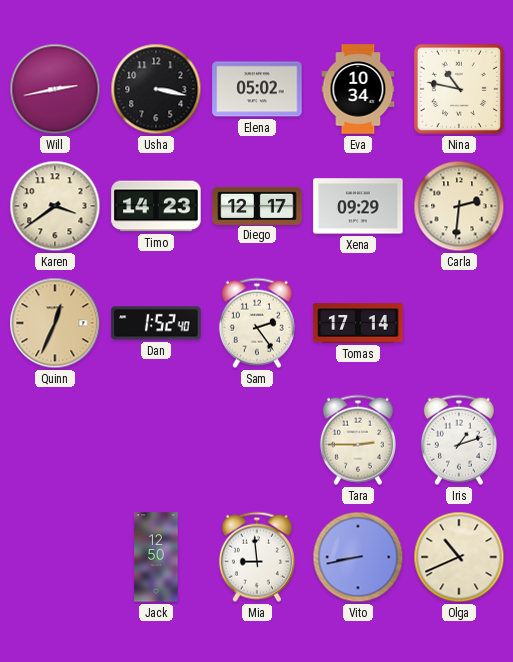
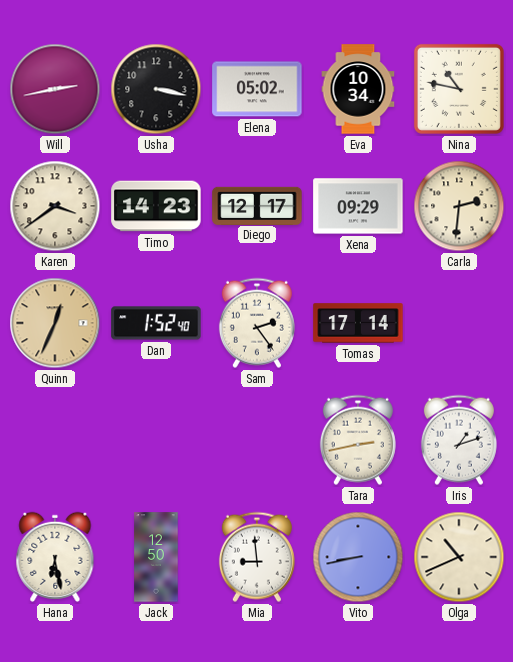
Tara: 2:45 -> 2:43
Hana: none -> 6:28
